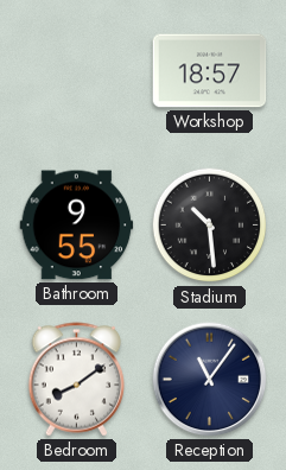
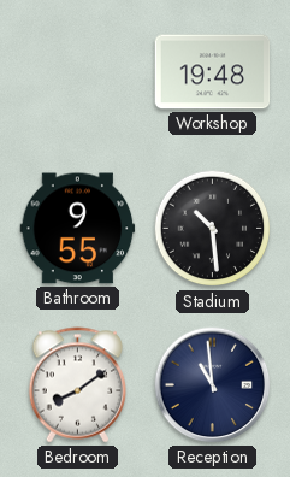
Workshop: 18:57 -> 19:48
Reception: 11:06 -> 10:59
